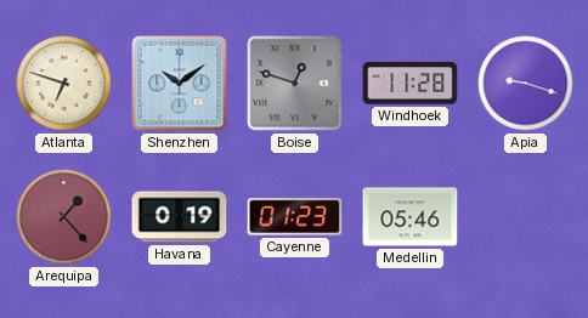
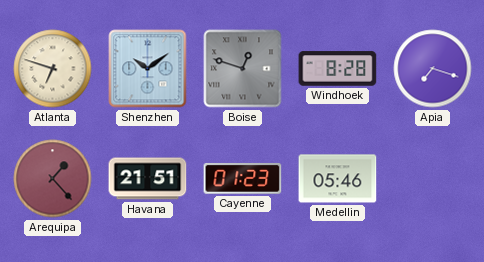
Windhoek: 11:28 -> 8:28
Apia: 9:18 -> 7:18
Havana: 0:19 -> 21:51
